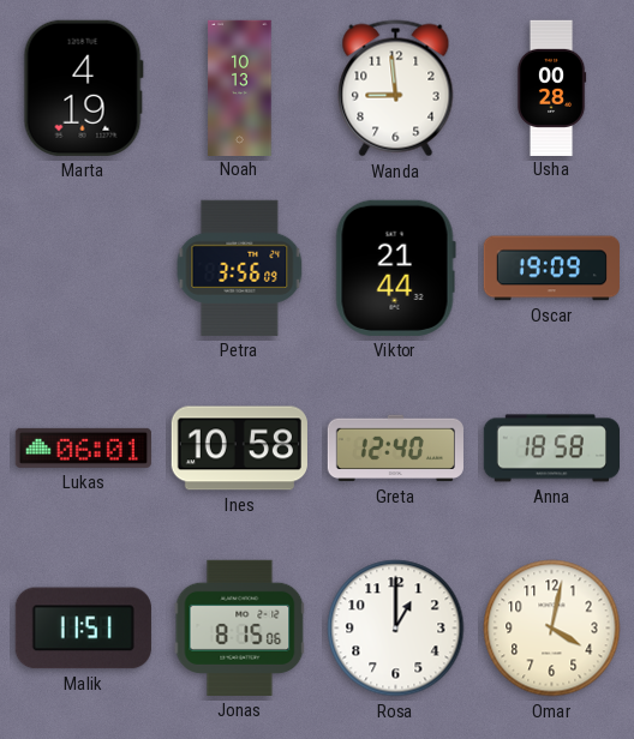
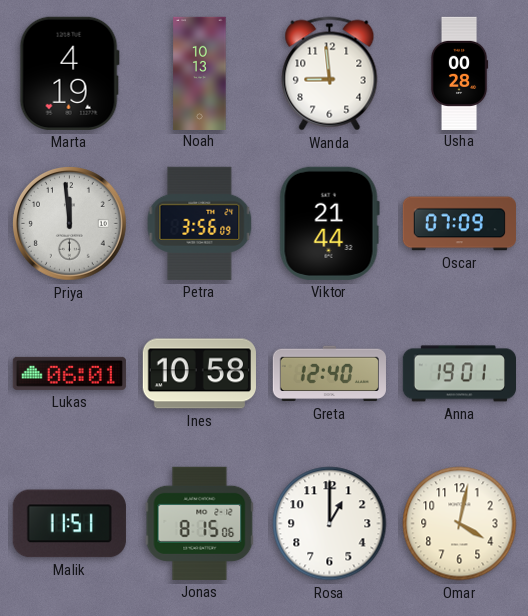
Priya: none -> 11:59
Oscar: 19:09 -> 07:09
Anna: 18:58 -> 19:01
